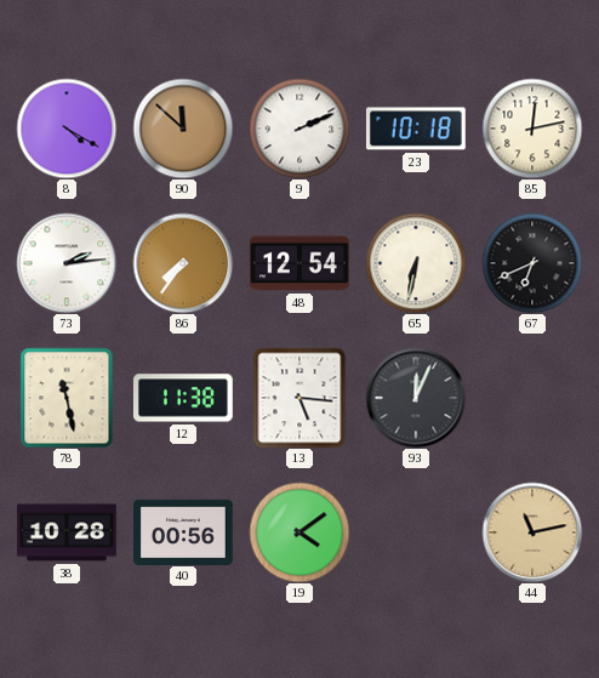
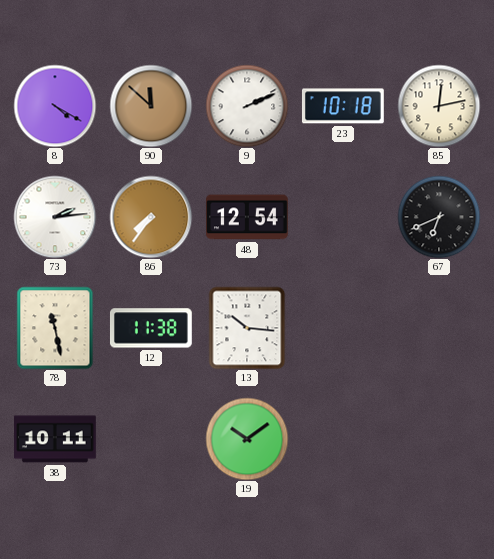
65: 6:32 -> none
13: 5:16 -> 10:16
93: 12:04 -> none
38: 10:28 -> 10:11
40: 00:56 -> none
19: 4:09 -> 10:09
44: 11:13 -> none
